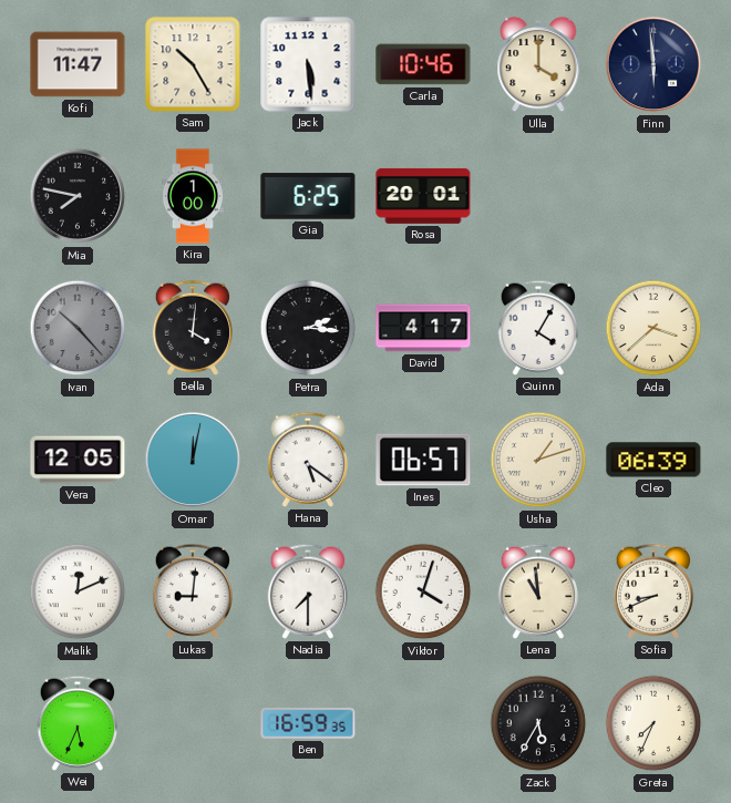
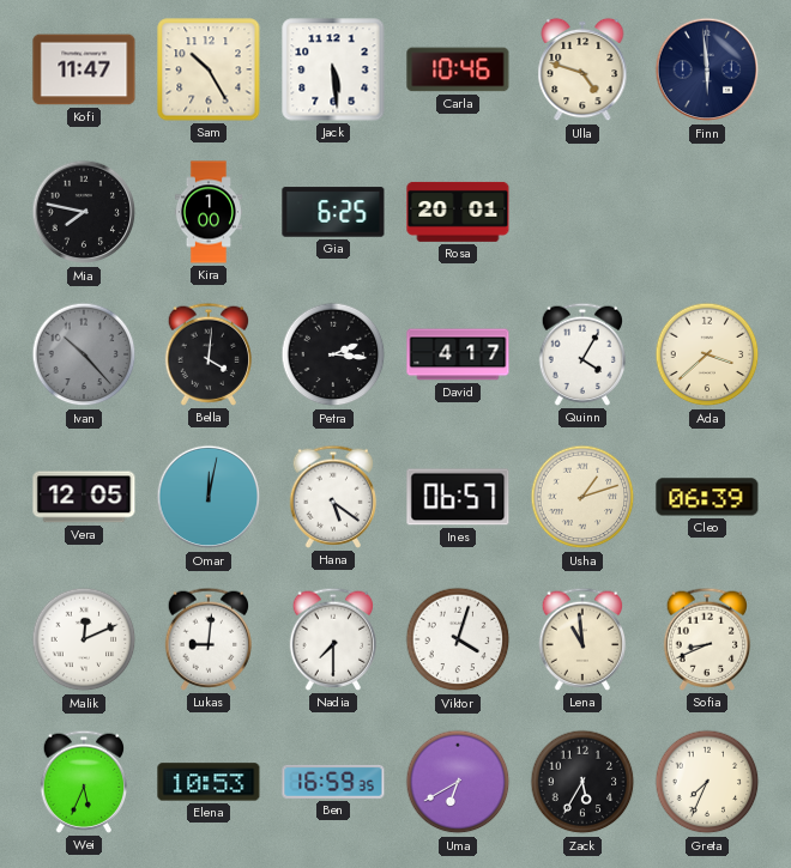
Ulla: 4:00 -> 4:48
Elena: none -> 10:53
Uma: none -> 6:40
